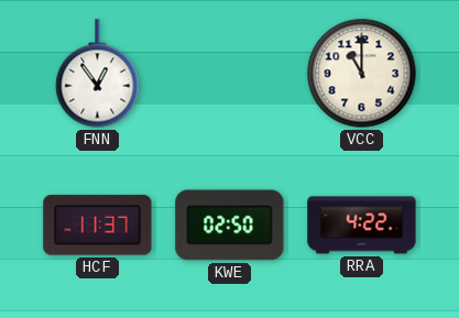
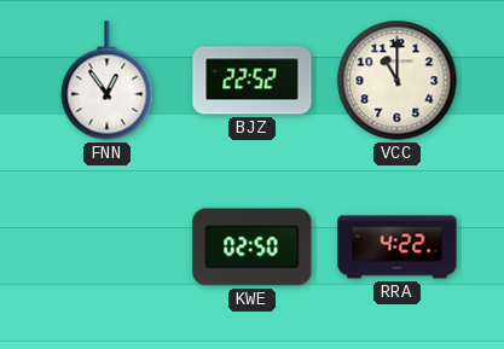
BJZ: none -> 22:52
HCF: 11:37 -> none
